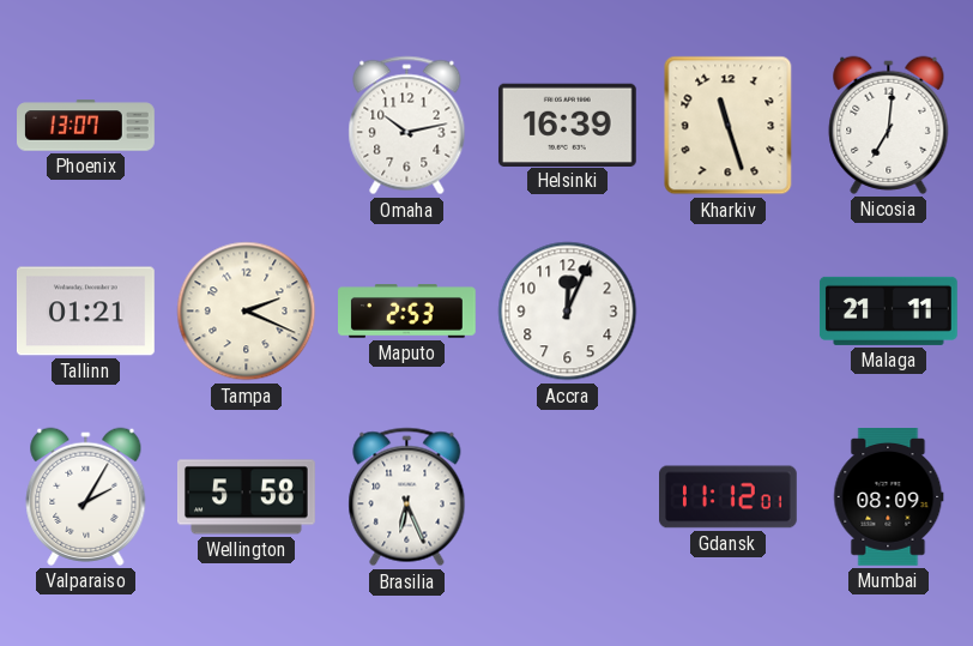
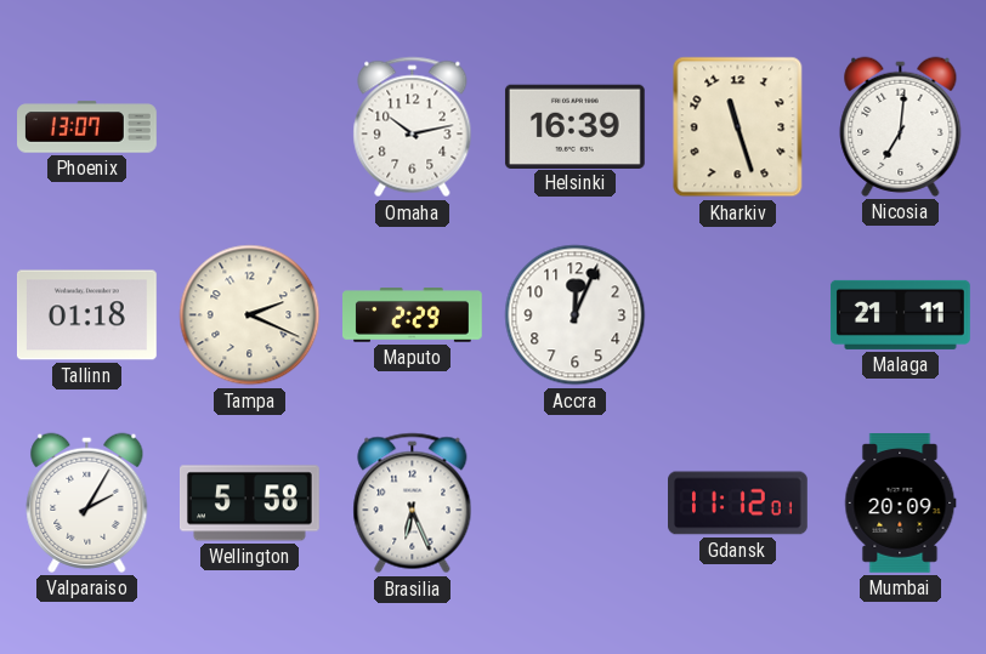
Tallinn: 01:21 -> 01:18
Maputo: 2:53 -> 2:29
Mumbai: 08:09 -> 20:09
